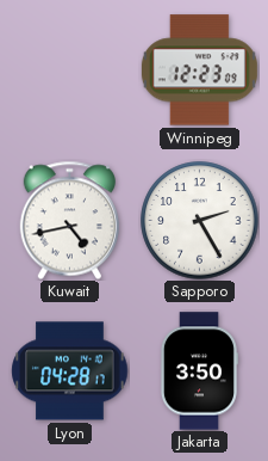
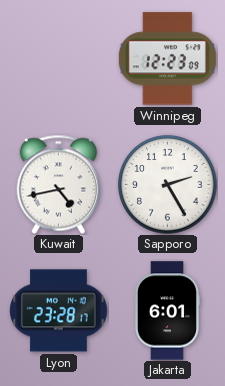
Lyon: 04:28 -> 23:28
Jakarta: 3:50 -> 6:01
